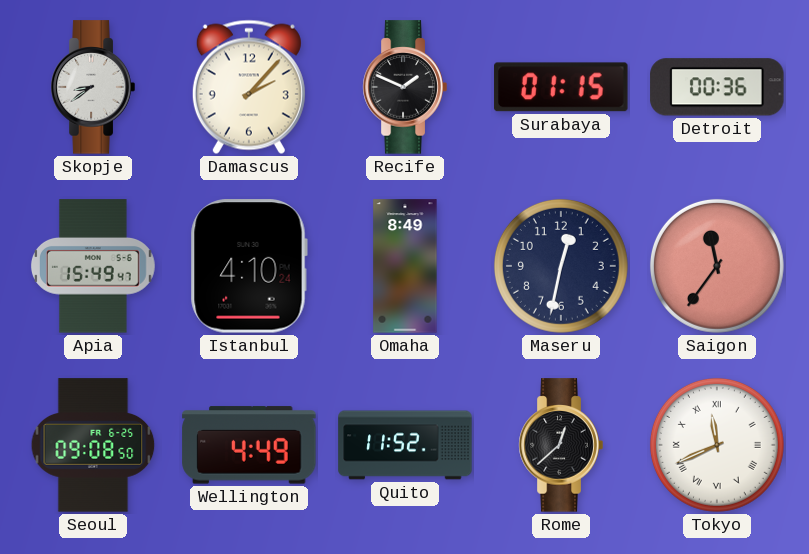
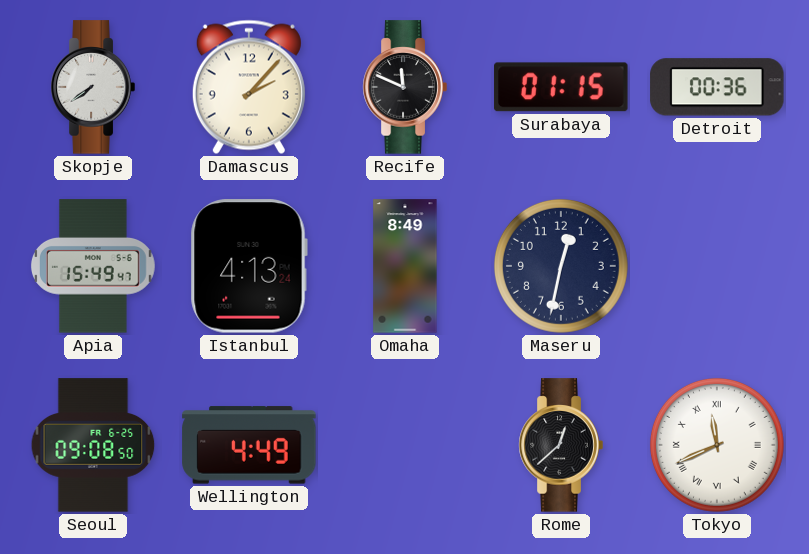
Skopje: 8:39 -> 7:39
Recife: 1:49 -> 11:49
Istanbul: 4:10 -> 4:13
Saigon: 11:36 -> none
Quito: 11:52 -> none
